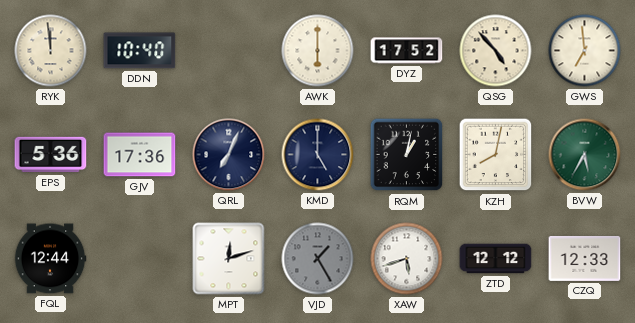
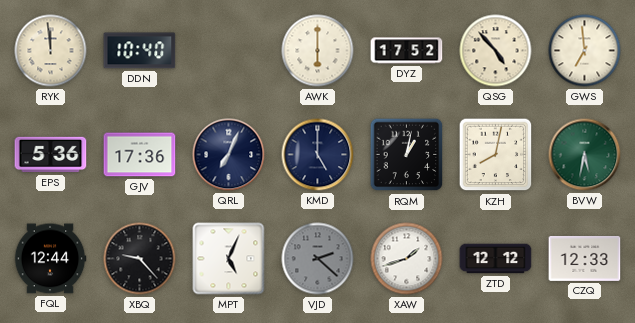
BVW: 5:35 -> 5:32
XBQ: none -> 9:23
MPT: 12:12 -> 5:04
VJD: 1:25 -> 2:22
XAW: 5:42 -> 1:42
